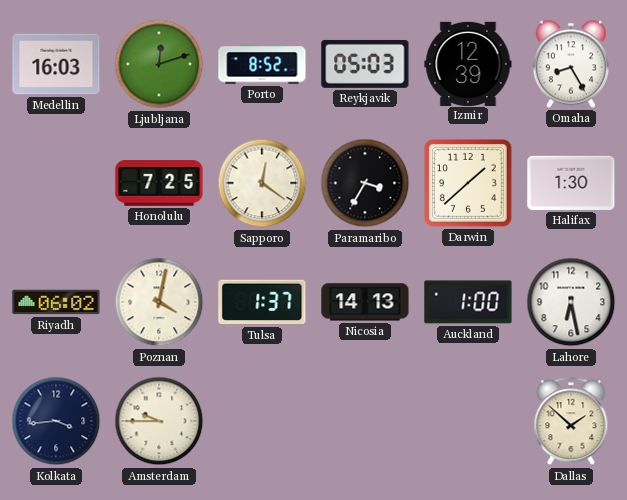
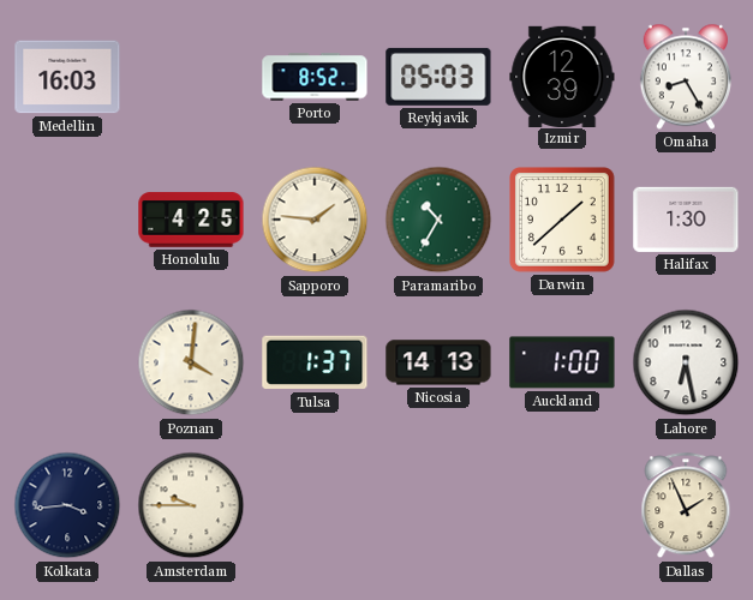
Ljubljana: 12:12 -> none
Honolulu: 7:25 -> 4:25
Sapporo: 12:21 -> 1:46
Paramaribo: 3:35 -> 10:35
Paramaribo dial: black -> green
Riyadh: 06:02 -> none
Poznan: 4:02 -> 4:01
Dallas: 1:52 -> 1:56
